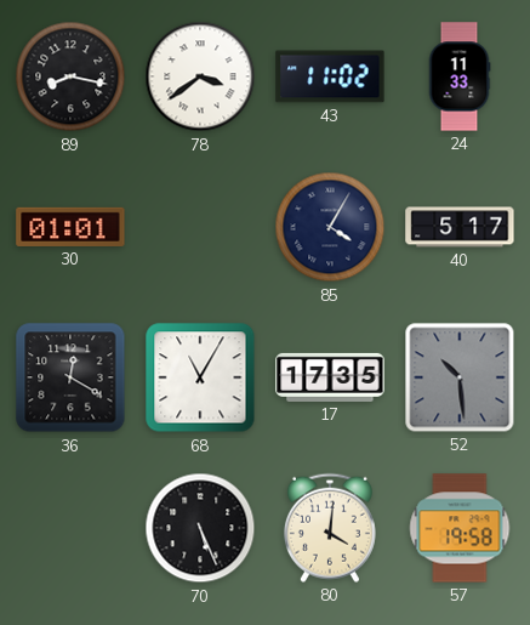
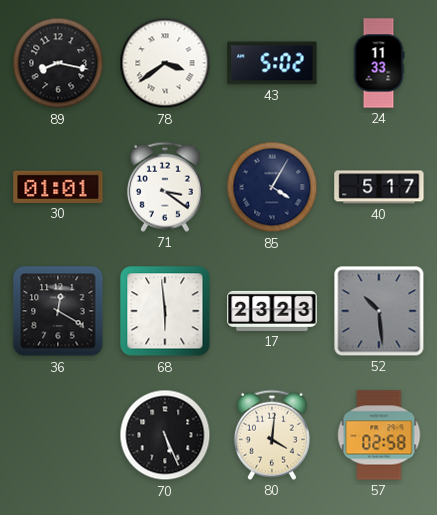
43: 11:02 -> 5:02
71: none -> 3:21
68: 11:05 -> 5:59
17: 17:35 -> 23:23
57: 19:58 -> 02:58
